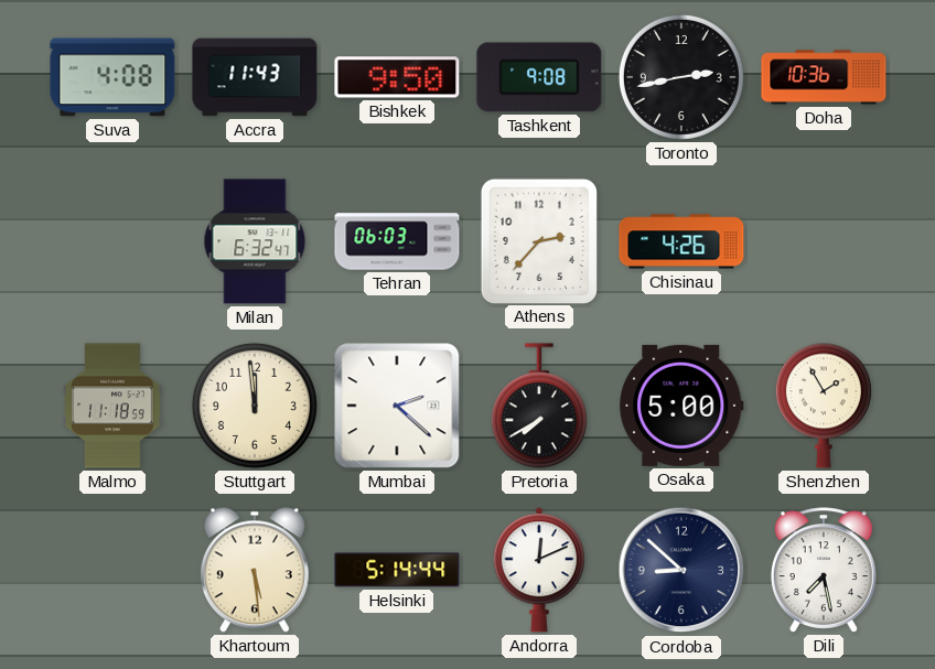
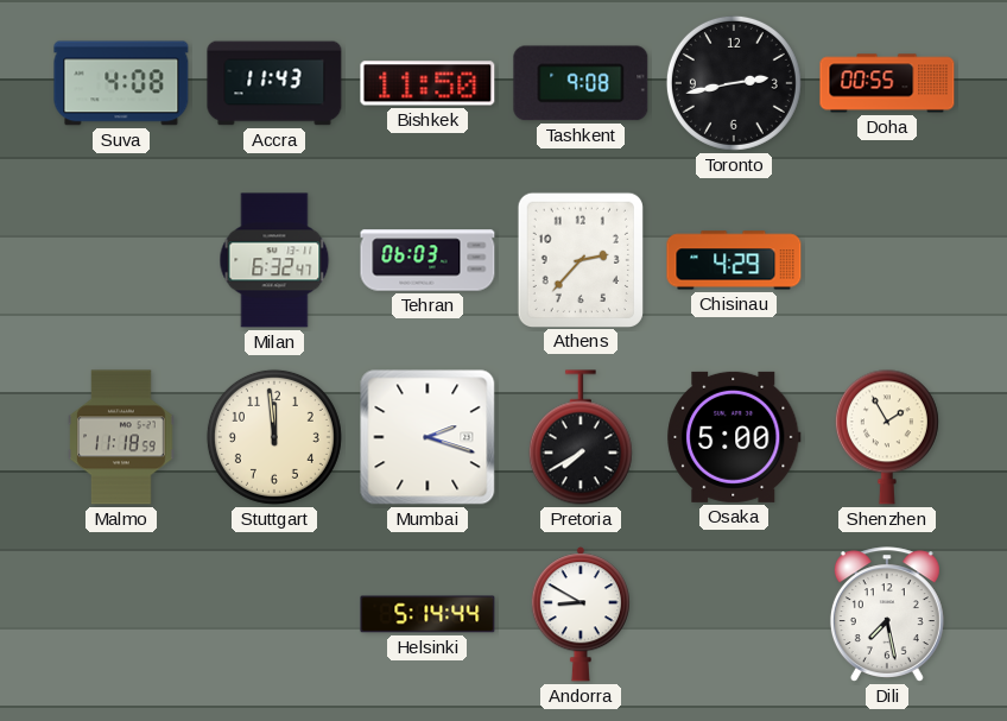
Bishkek: 9:50 -> 11:50
Doha: 10:36 -> 00:55
Chisinau: 4:26 -> 4:29
Mumbai: 2:22 -> 2:18
Khartoum: 5:29 -> none
Andorra: 12:11 -> 8:50
Cordoba: 8:52 -> none
